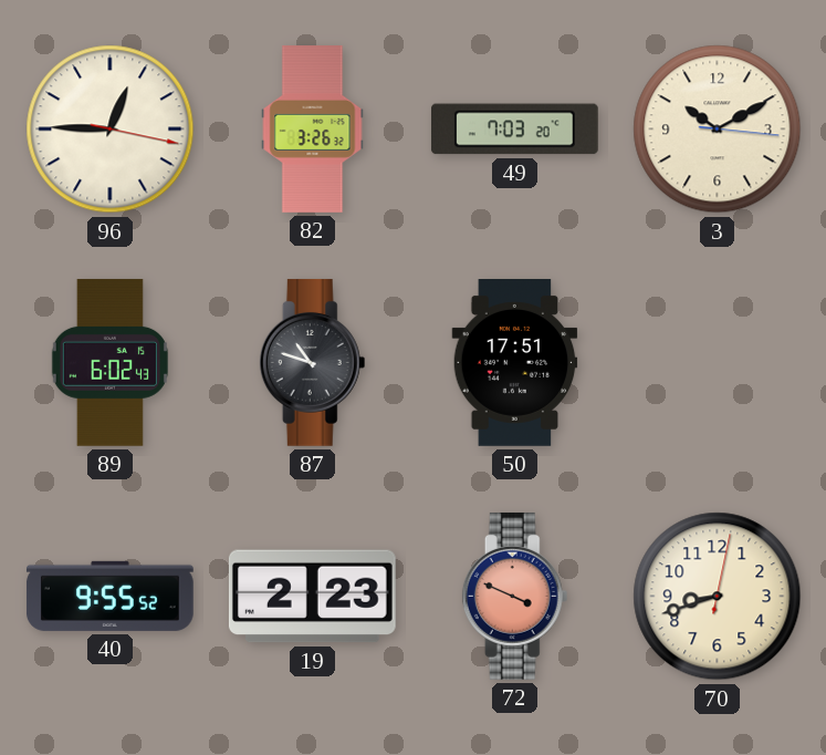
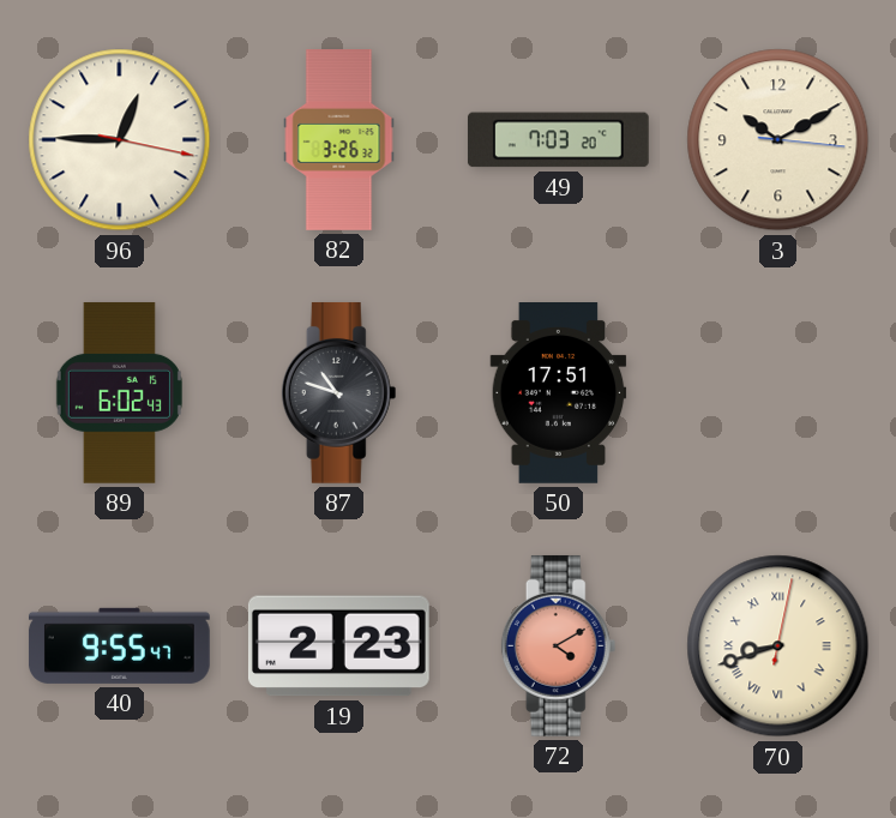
40: 9:55:52 -> 9:55:47
72: 3:49 -> 4:10
70 numerals: Arabic -> Roman
